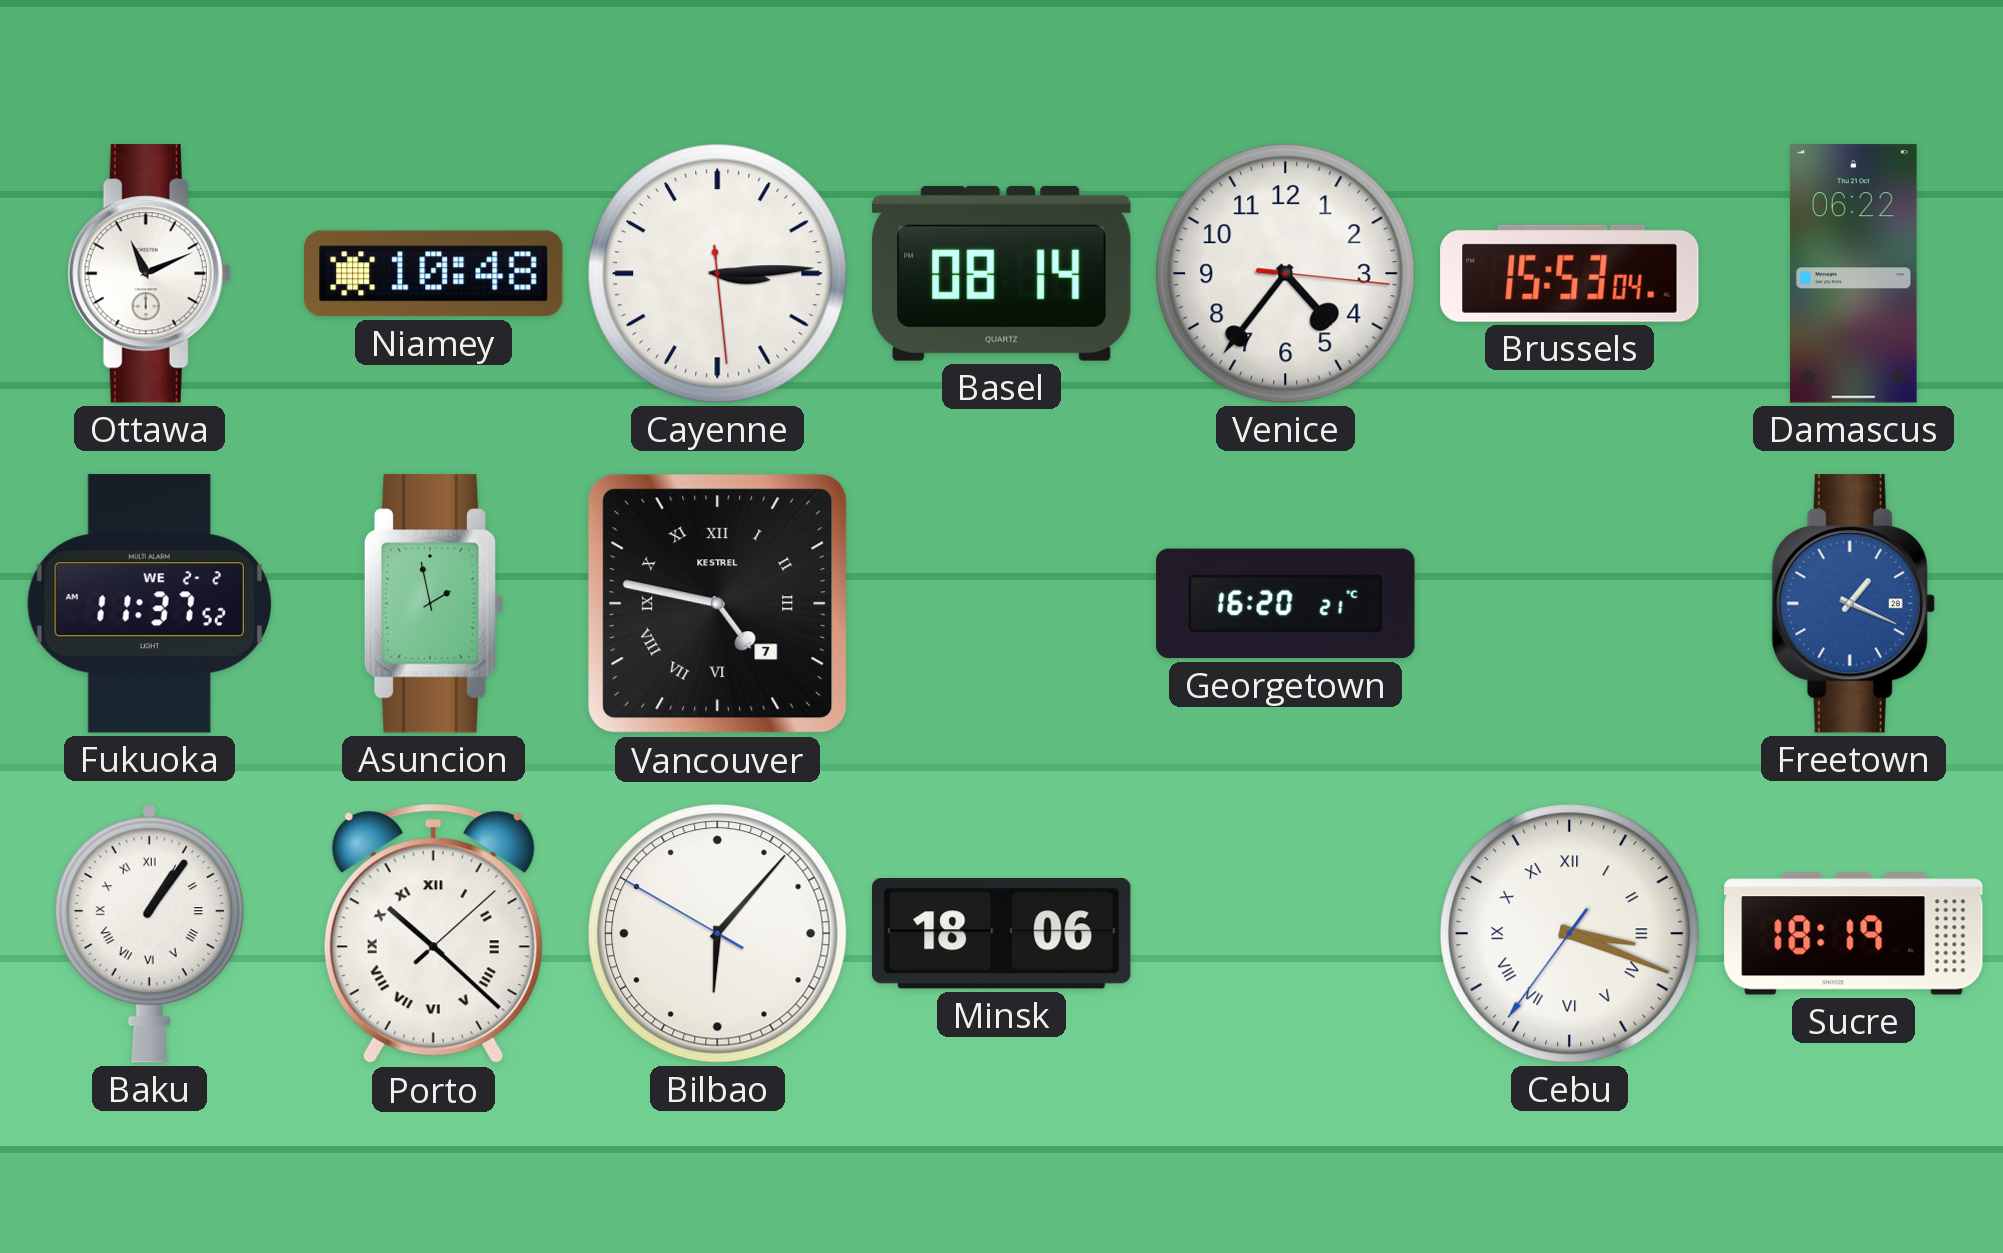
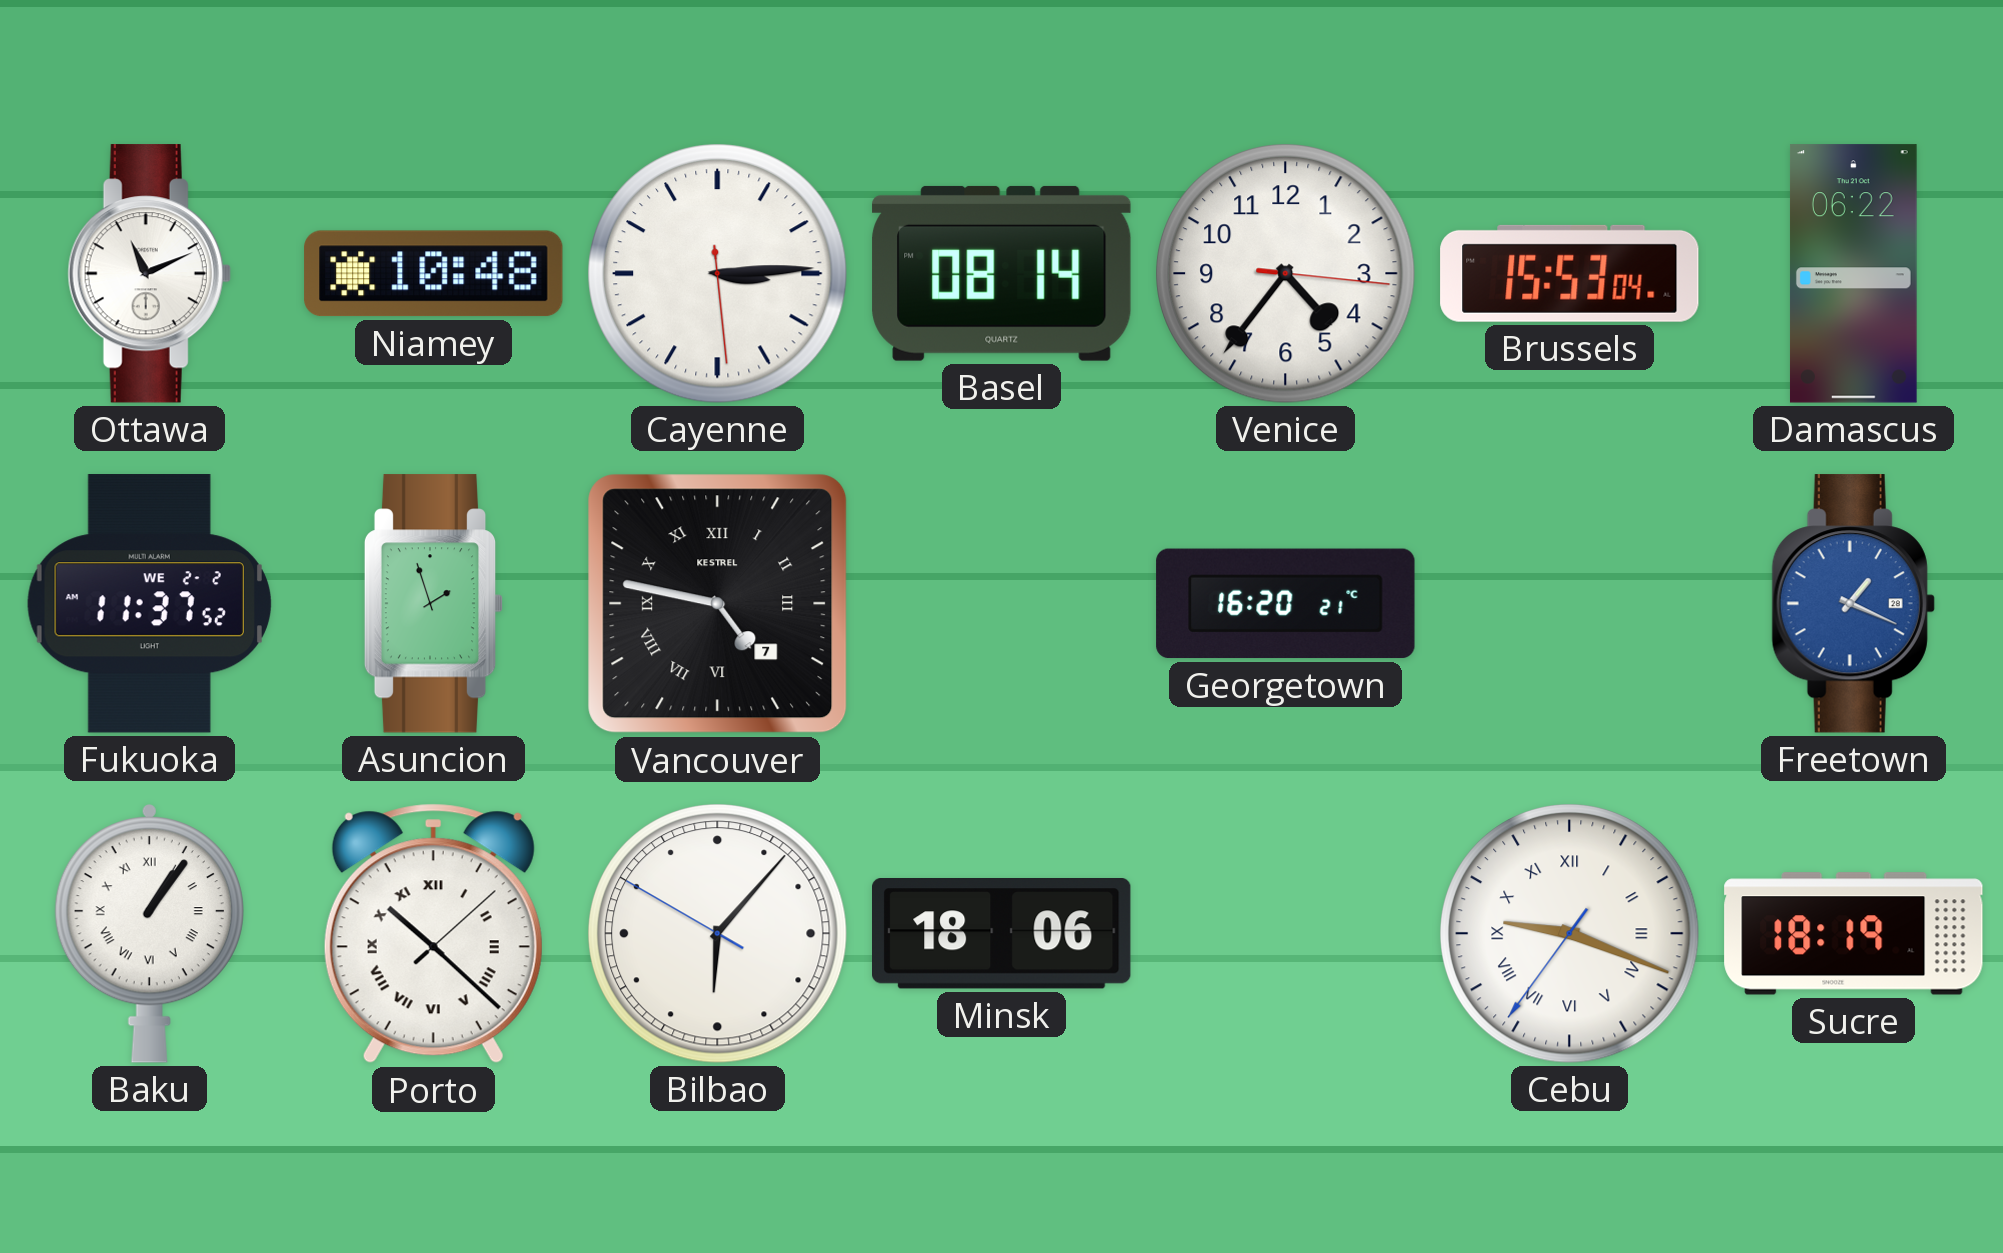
Asuncion: 1:58 -> 1:57
Cebu: 3:18 -> 9:18
